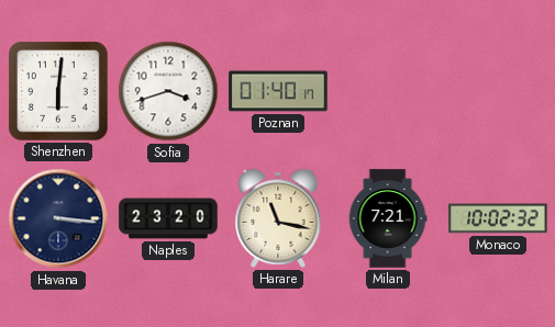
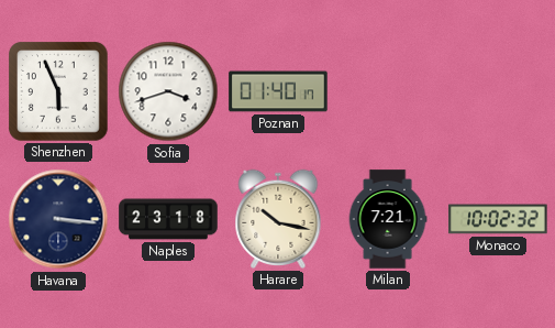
Shenzhen: 6:01 -> 5:56
Naples: 23:20 -> 23:18
Harare: 11:17 -> 10:17
